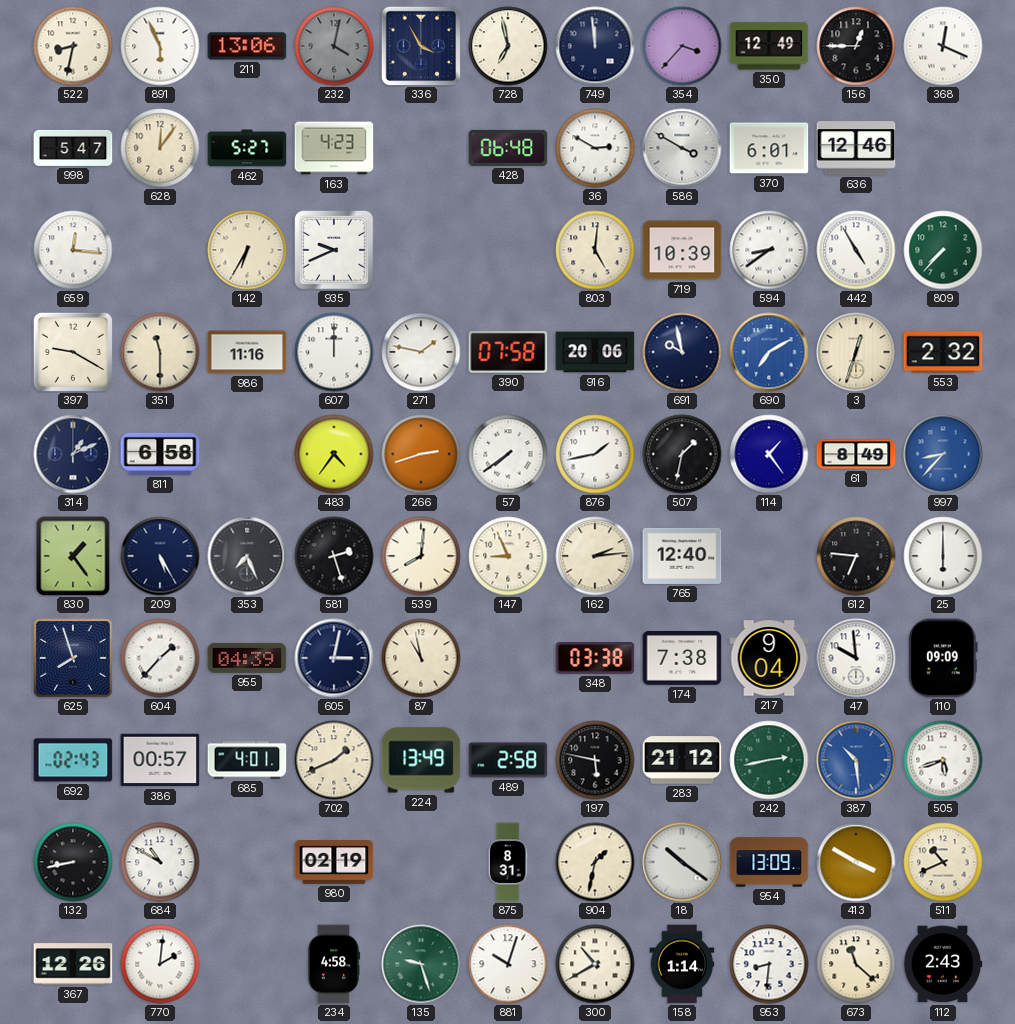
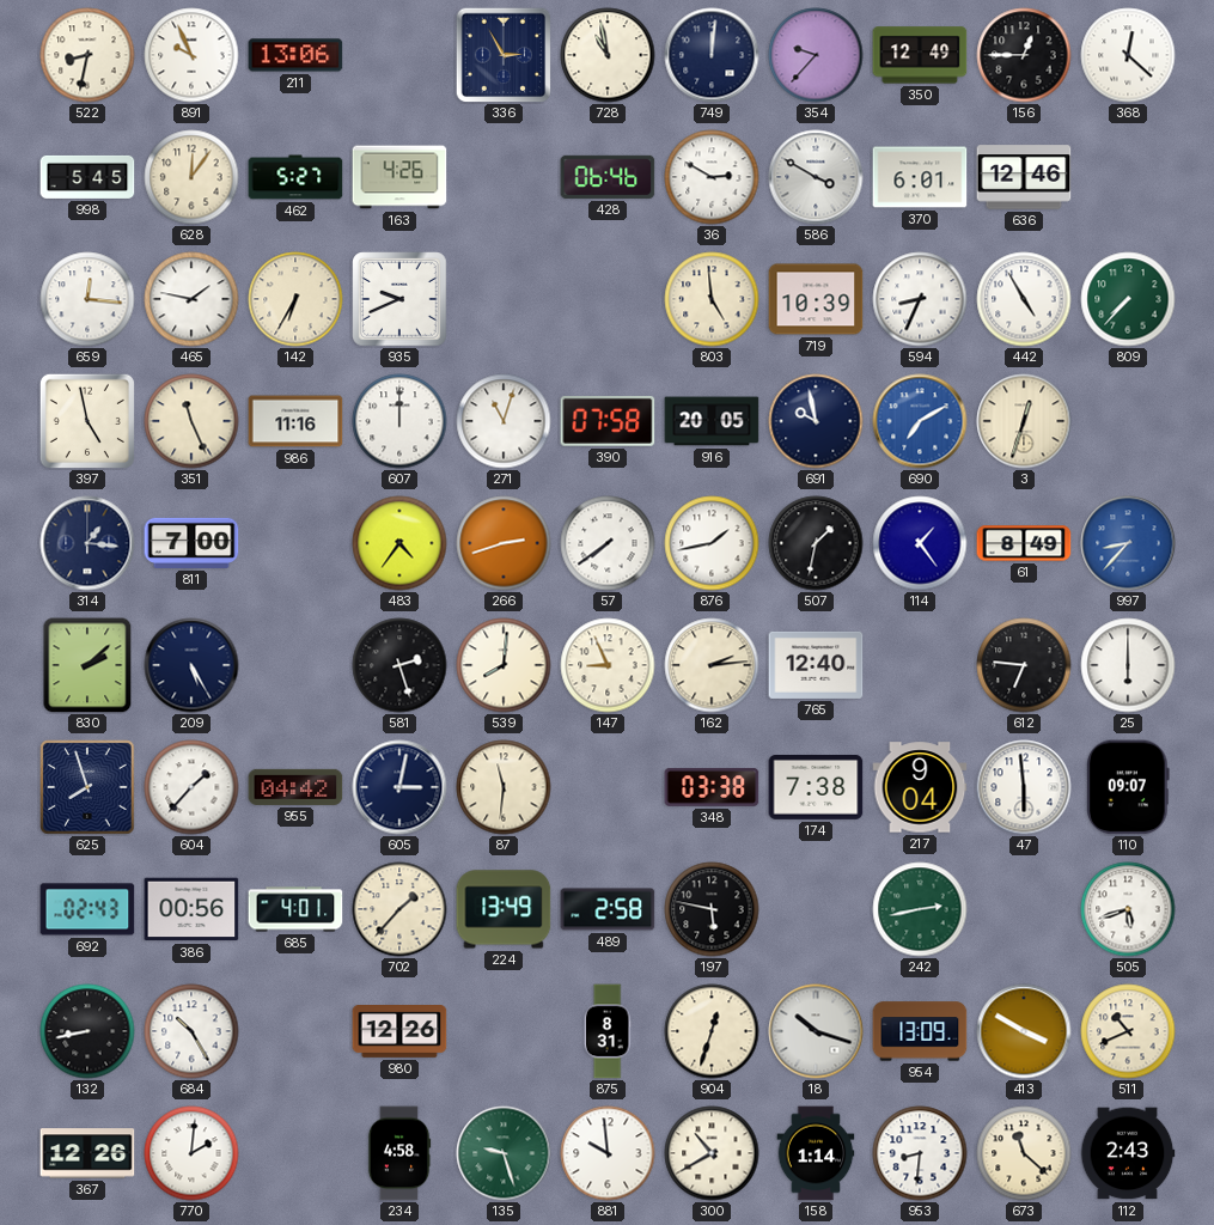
891: 5:56 -> 9:56
232: 4:02 -> none
336: 3:55 -> 2:55
728: 6:58 -> 10:58
749: 11:59 -> 12:01
354: 3:37 -> 9:37
368: 12:19 -> 12:22
998: 5:47 -> 5:45
163: 4:23 -> 4:26
428: 06:48 -> 06:46
465: none -> 1:47
803: 5:01 -> 4:59
594: 8:39 -> 8:34
397: 9:20 -> 4:58
351: 11:30 -> 11:26
271: 1:47 -> 11:03
916: 20:06 -> 20:05
553: 2:32 -> none
314: 1:11 -> 1:16
811: 6:58 -> 7:00
830: 1:24 -> 2:08
353: 7:26 -> none
955: 04:39 -> 04:42
87: 10:58 -> 11:31
47: 9:59 -> 5:59
110: 09:09 -> 09:07
386: 00:57 -> 00:56
702: 1:41 -> 1:37
283: 21:12 -> none
387: 10:29 -> none
684: 10:50 -> 10:25
980: 02:19 -> 12:26
904: 1:32 -> 12:33
18: 10:21 -> 10:18
881: 10:03 -> 9:59
